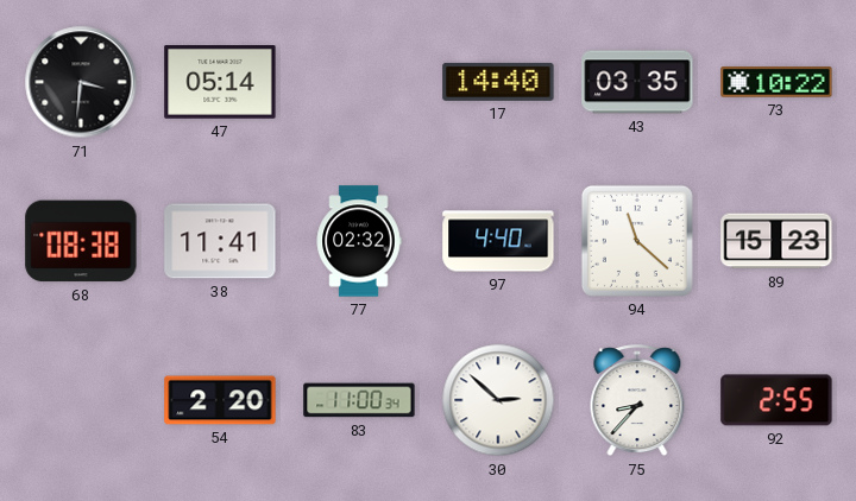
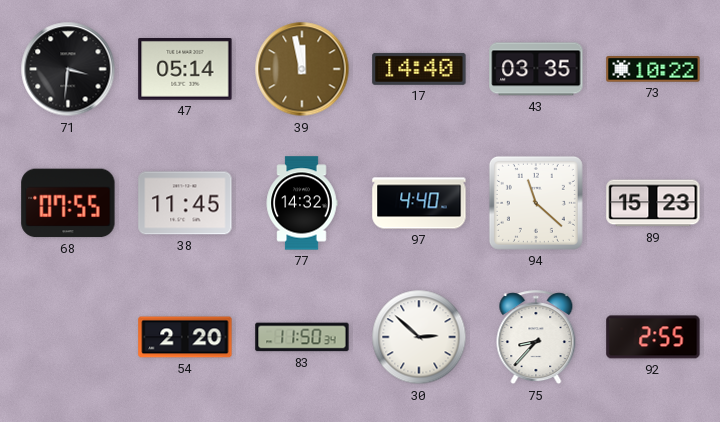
39: none -> 11:58
68: 08:38 -> 07:55
38: 11:41 -> 11:45
77: 02:32 -> 14:32
83: 11:00 -> 11:50
